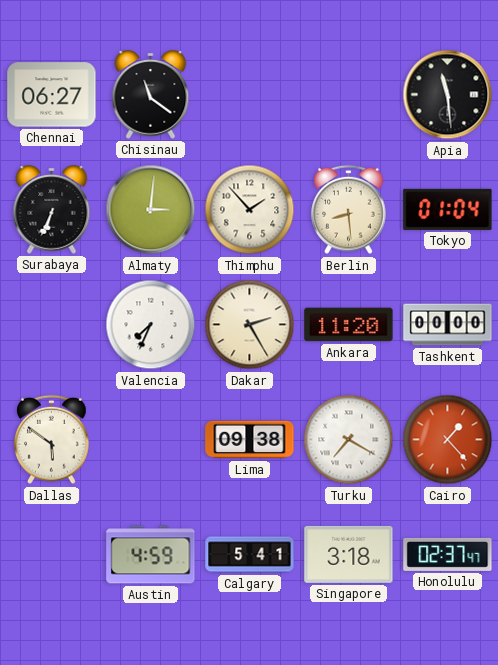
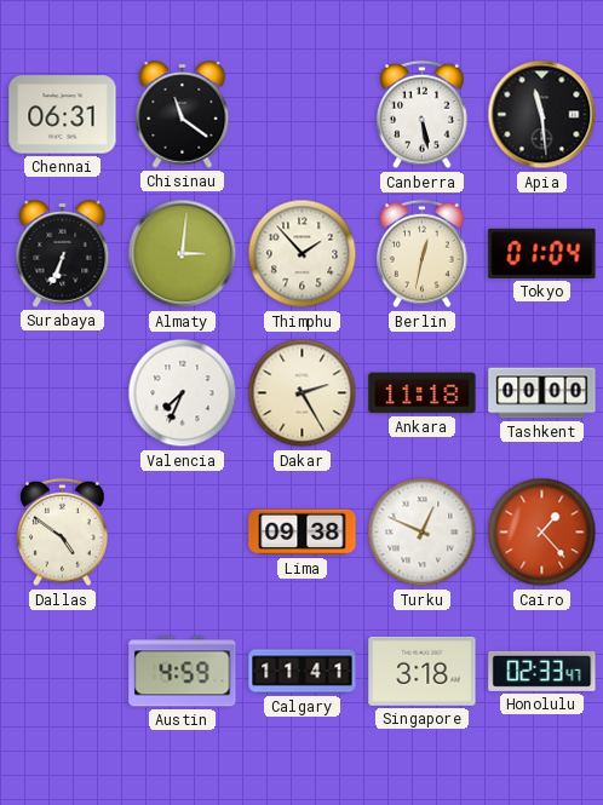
Chennai: 06:27 -> 06:31
Canberra: none -> 5:28
Berlin: 8:29 -> 12:32
Ankara: 11:20 -> 11:18
Dallas: 5:51 -> 4:51
Turku: 7:20 -> 12:49
Calgary: 5:41 -> 11:41
Honolulu: 02:37 -> 02:33
